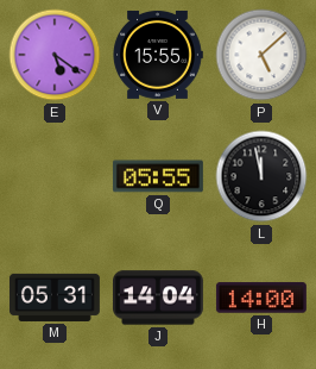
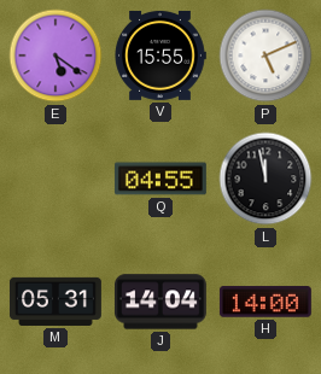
P: 5:08 -> 5:11
Q: 05:55 -> 04:55
